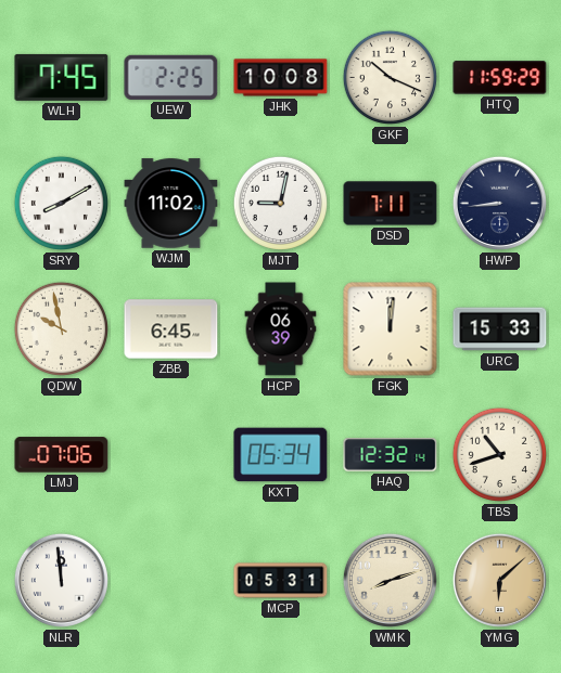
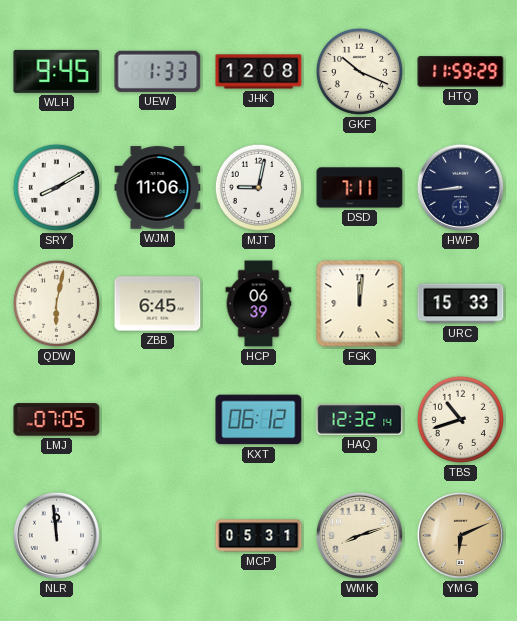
WLH: 7:45 -> 9:45
UEW: 2:25 -> 1:33
JHK: 10:08 -> 12:08
WJM: 11:02 -> 11:06
QDW: 9:58 -> 6:02
LMJ: 07:06 -> 07:05
KXT: 05:34 -> 06:12
YMG: 6:08 -> 6:11
